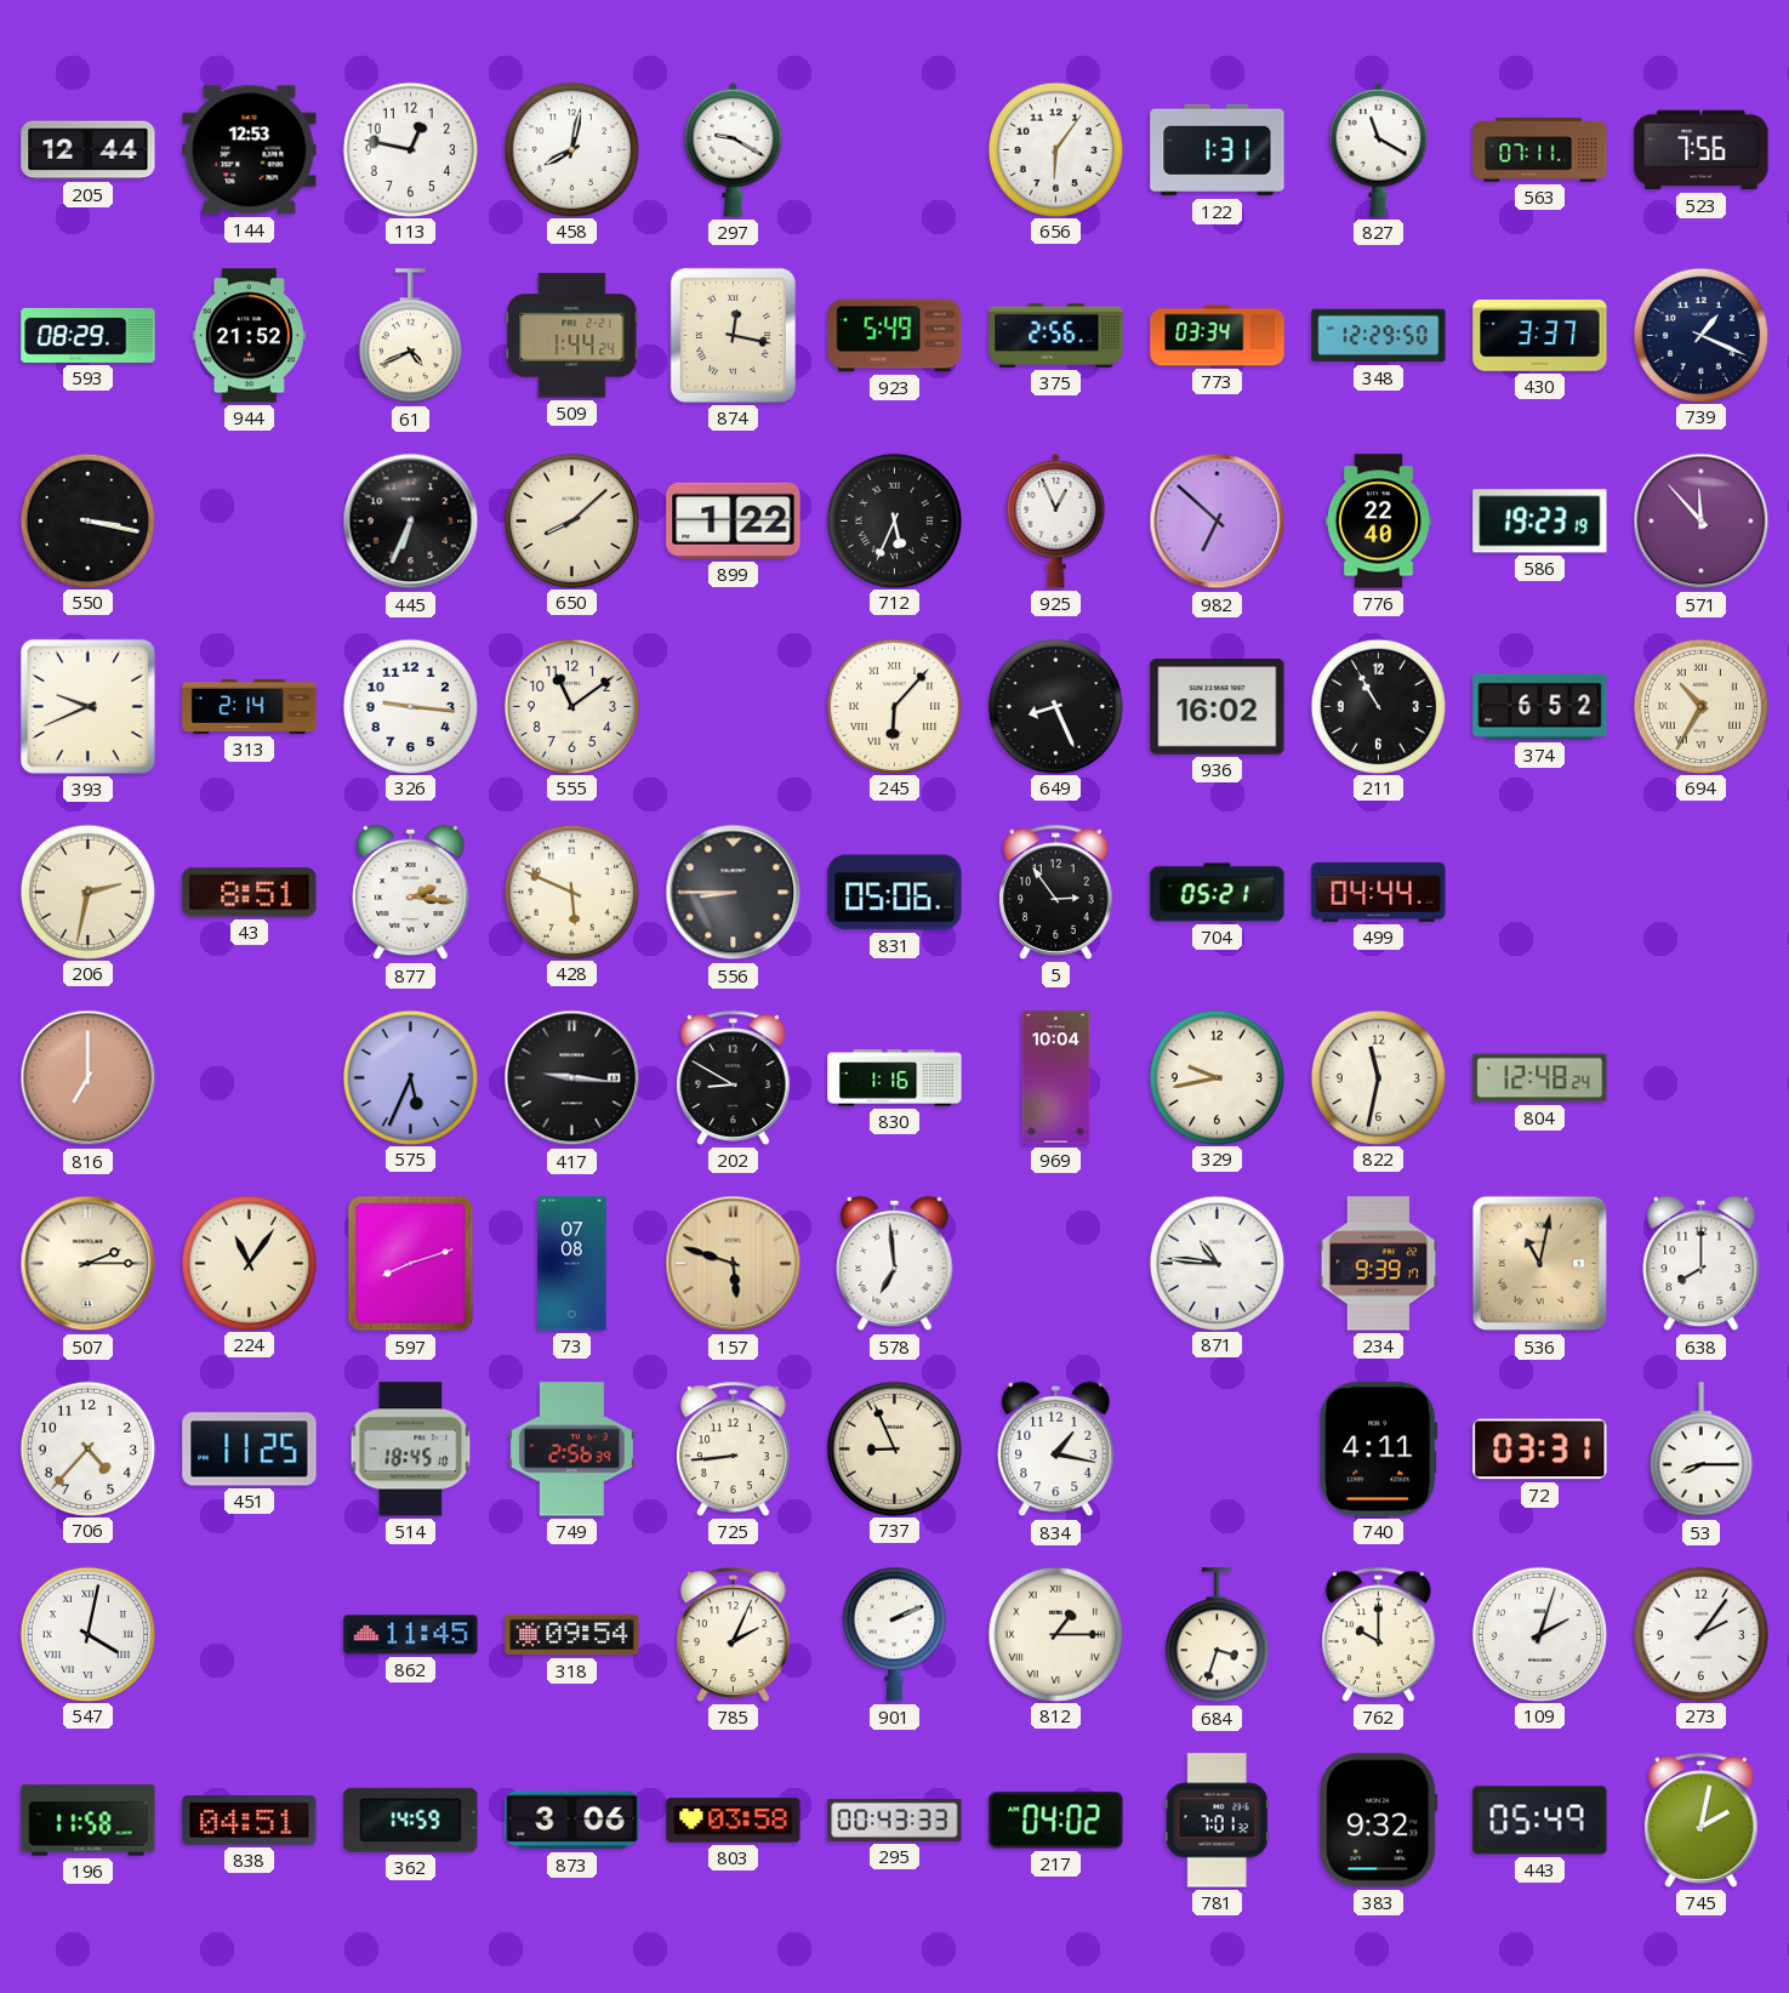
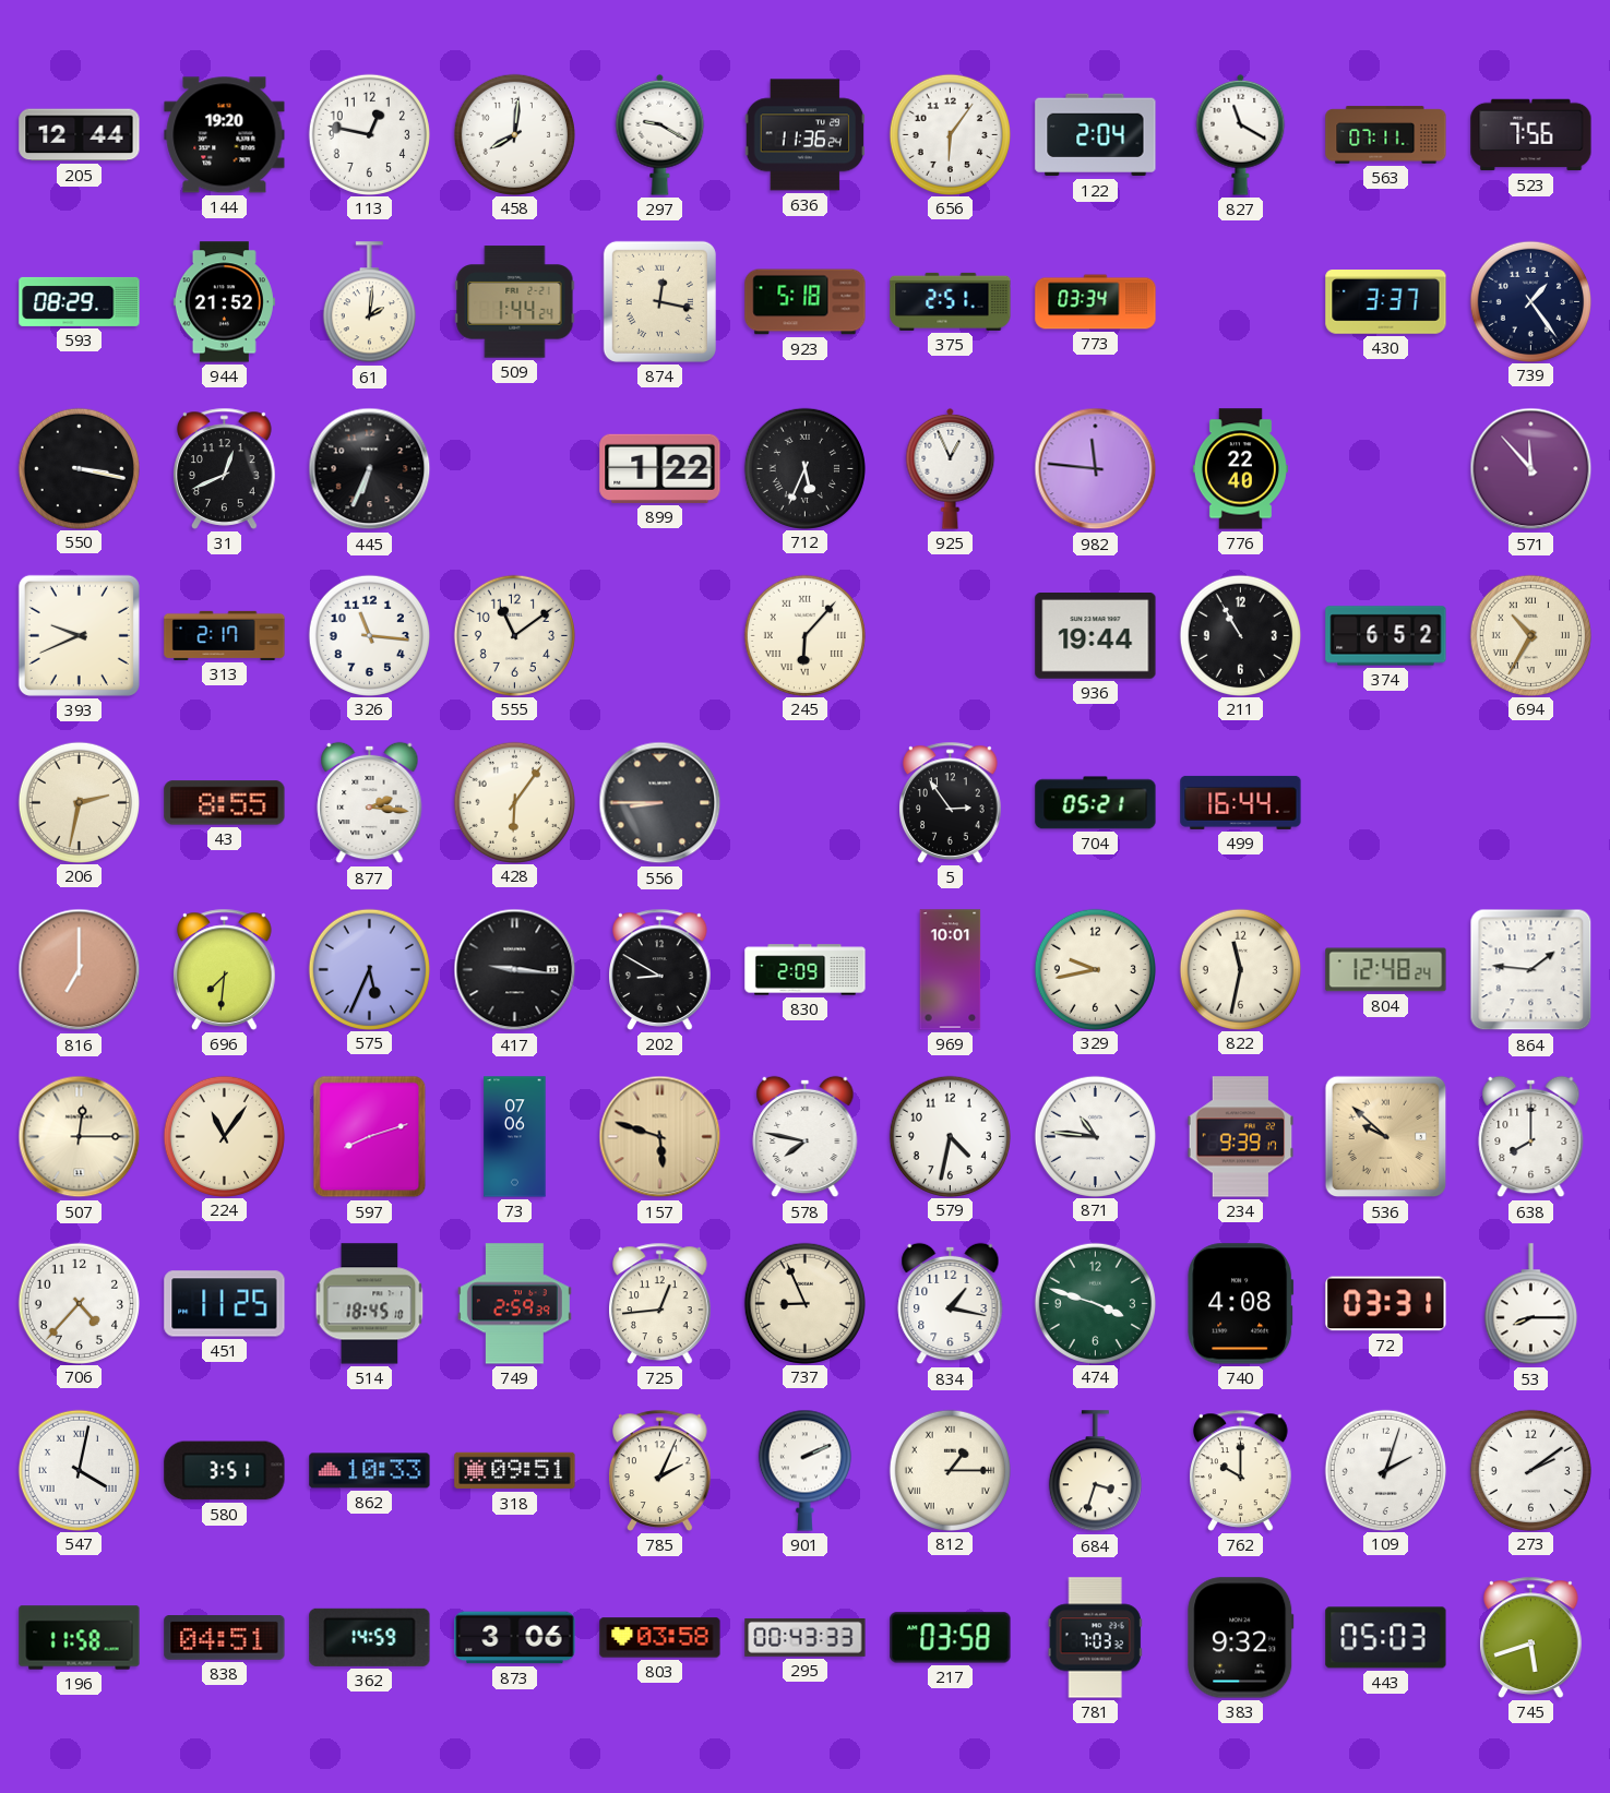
144: 12:53 -> 19:20
458: 8:02 -> 8:01
636: none -> 11:36
122: 1:31 -> 2:04
61: 4:41 -> 2:01
923: 5:49 -> 5:18
375: 2:56 -> 2:51
348: 12:29 -> none
739: 1:19 -> 1:24
31: none -> 12:41
650: 8:08 -> none
982: 6:52 -> 11:46
586: 19:23 -> none
313: 2:14 -> 2:17
326: 9:16 -> 11:16
649: 8:26 -> none
936: 16:02 -> 19:44
43: 8:51 -> 8:55
428: 5:49 -> 6:06
831: 05:06 -> none
499: 04:44 -> 16:44
696: none -> 7:31
830: 1:16 -> 2:09
969: 10:04 -> 10:01
864: none -> 1:46
507: 2:15 -> 12:15
73: 07:08 -> 07:06
578: 6:59 -> 7:47
579: none -> 4:32
536: 11:02 -> 9:52
749: 2:56 -> 2:59
725: 8:44 -> 12:44
474: none -> 3:48
740: 4:11 -> 4:08
580: none -> 3:51
862: 11:45 -> 10:33
318: 09:54 -> 09:51
273: 2:06 -> 2:09
217: 04:02 -> 03:58
781: 7:01 -> 7:03
443: 05:49 -> 05:03
745: 2:02 -> 5:42
